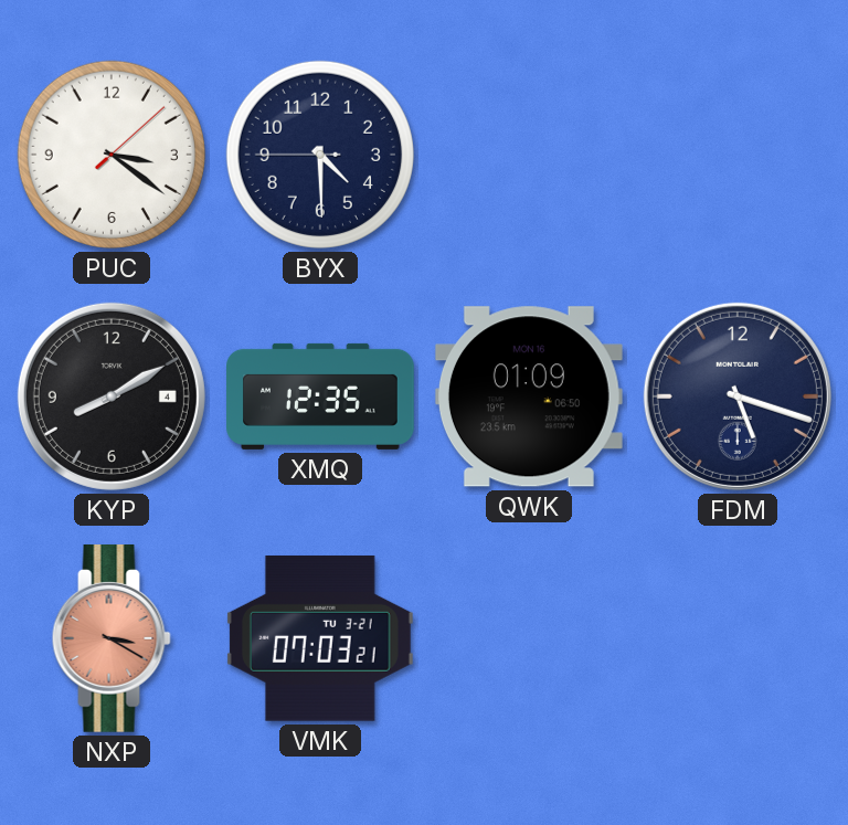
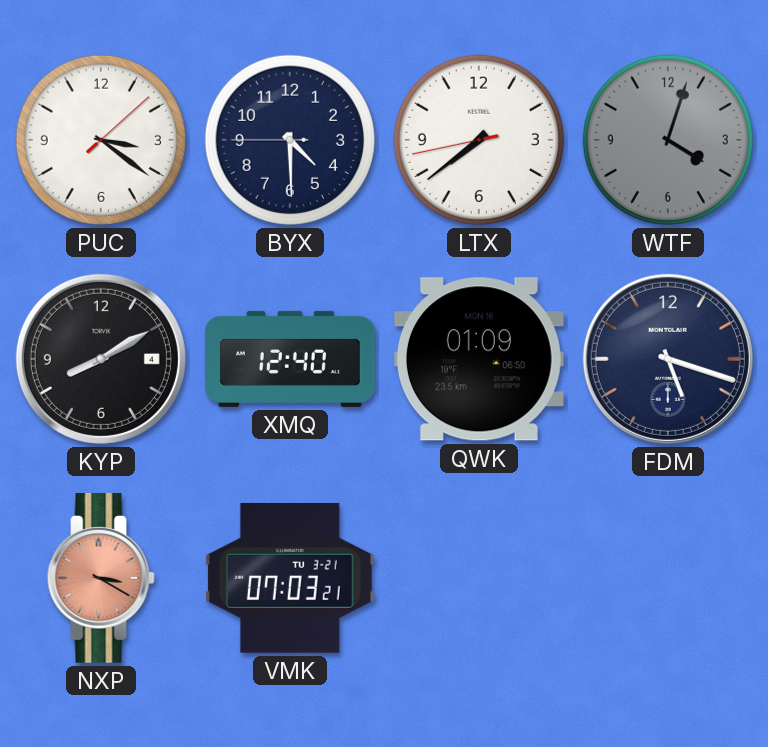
LTX: none -> 7:38
WTF: none -> 4:03
XMQ: 12:35 -> 12:40
